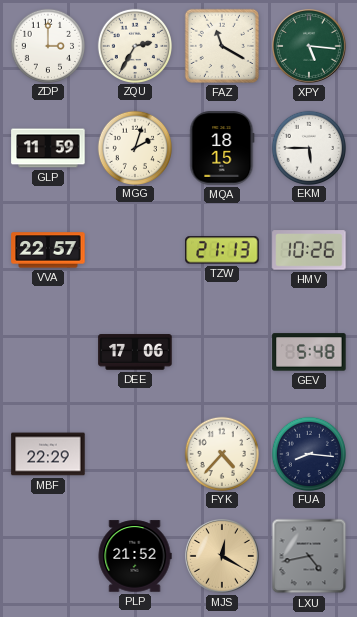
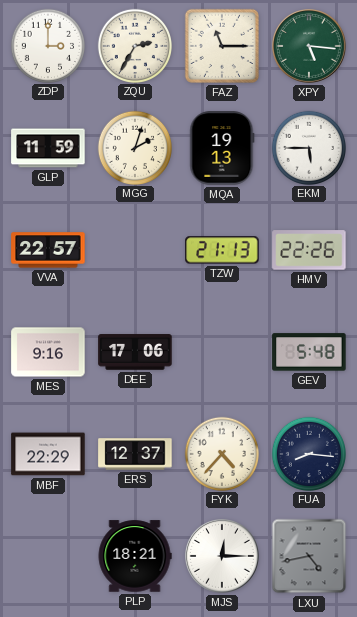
FAZ: 11:20 -> 11:15
MQA: 18:15 -> 19:13
HMV: 10:26 -> 22:26
MES: none -> 9:16
ERS: none -> 12:37
PLP: 21:52 -> 18:21
MJS: 12:20 -> 12:15
MJS dial: champagne -> white
